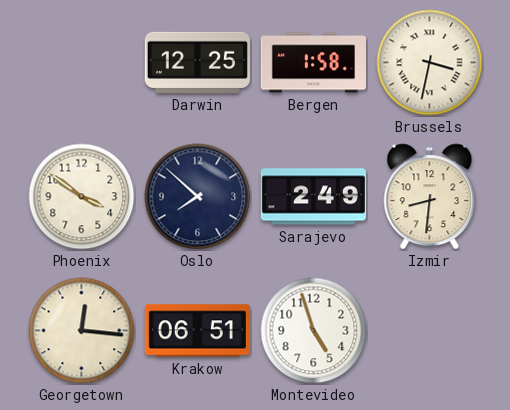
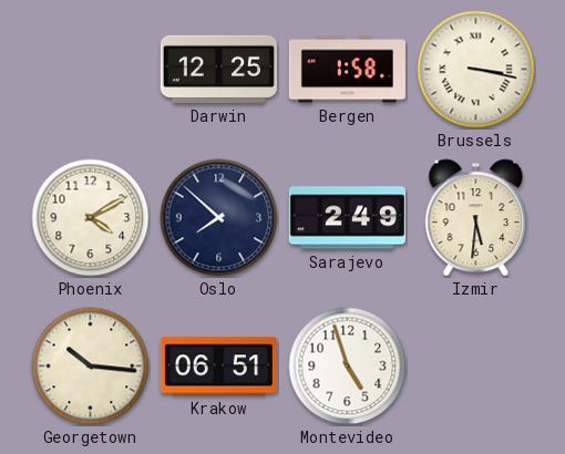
Brussels: 3:32 -> 3:17
Phoenix: 3:51 -> 4:10
Izmir: 8:31 -> 5:31
Georgetown: 12:16 -> 10:16
